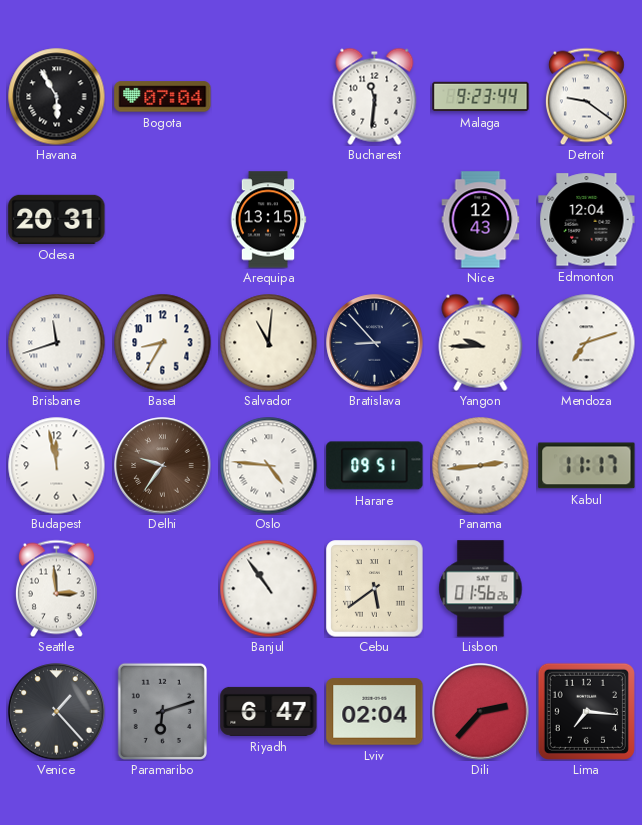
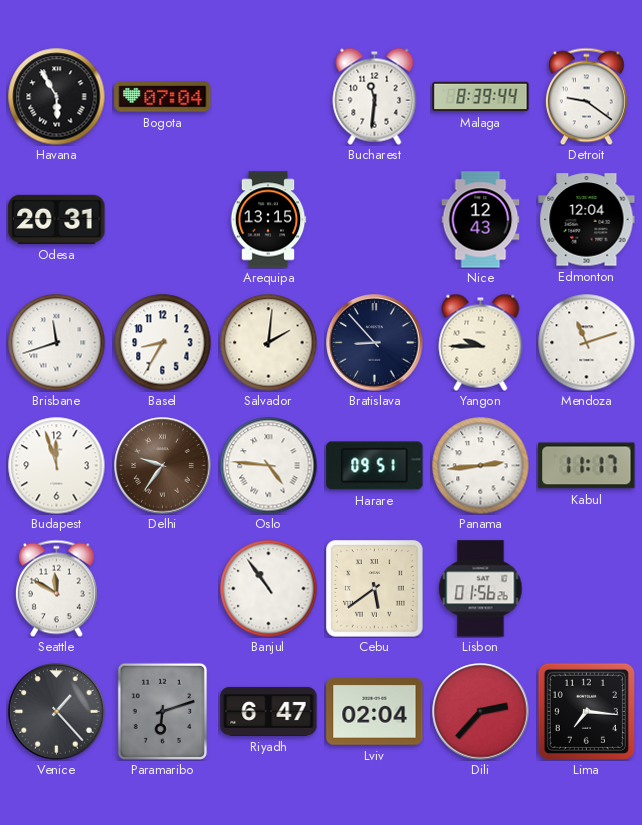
Malaga: 9:23 -> 8:39
Salvador: 11:01 -> 2:01
Mendoza: 7:12 -> 11:12
Budapest: 11:58 -> 11:57
Seattle: 2:59 -> 11:50
